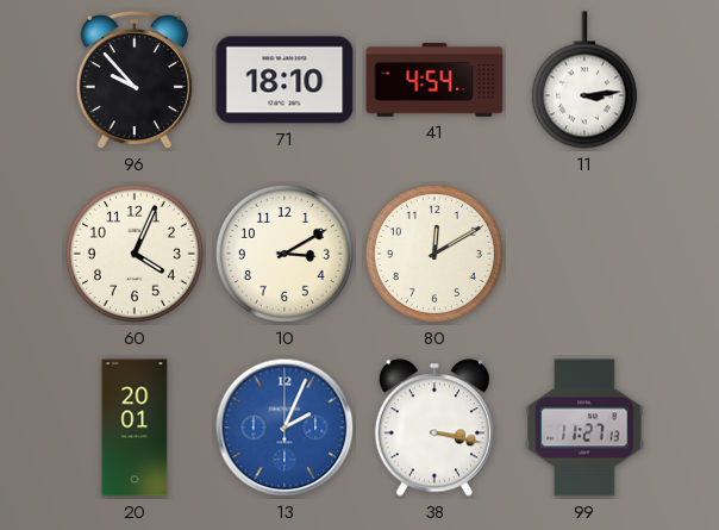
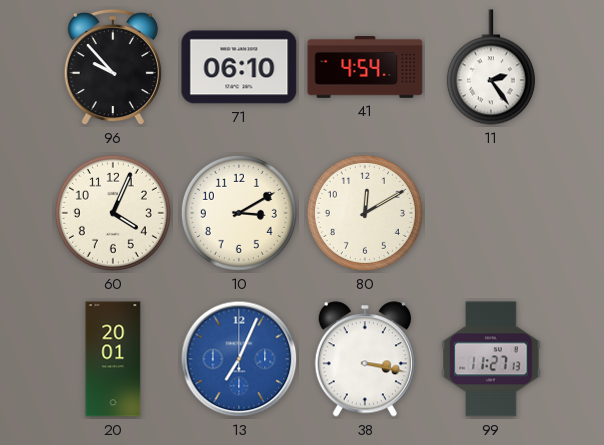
71: 18:10 -> 06:10
11: 3:14 -> 2:24
13: 2:04 -> 7:04
